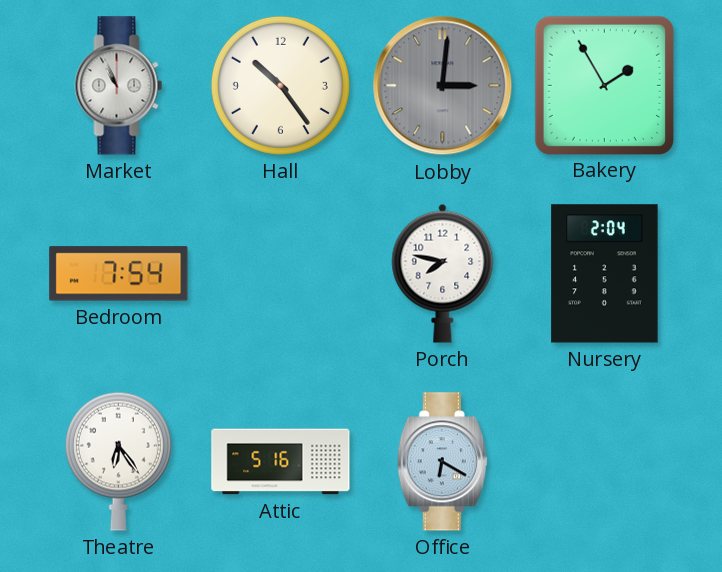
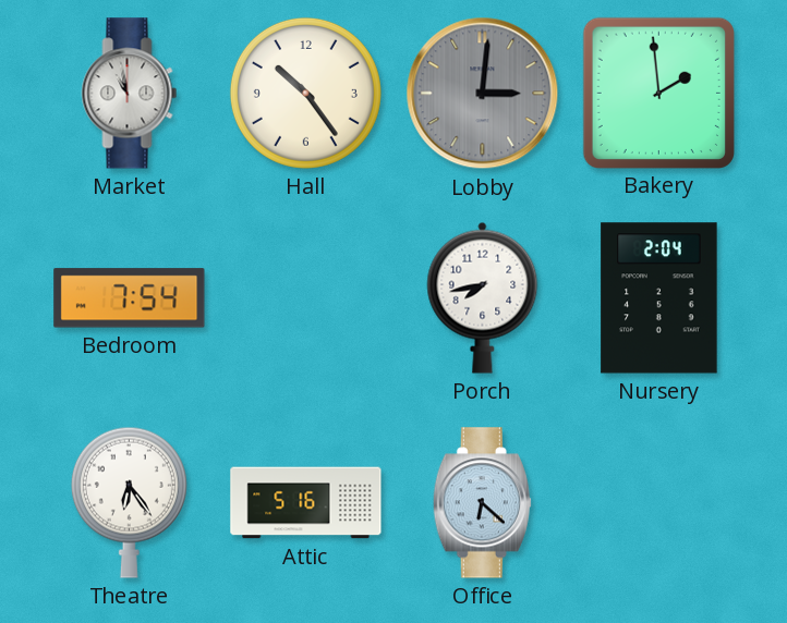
Market: 10:56 -> 10:58
Bakery: 1:55 -> 1:59
Porch: 7:47 -> 7:43
Office: 6:20 -> 6:22
